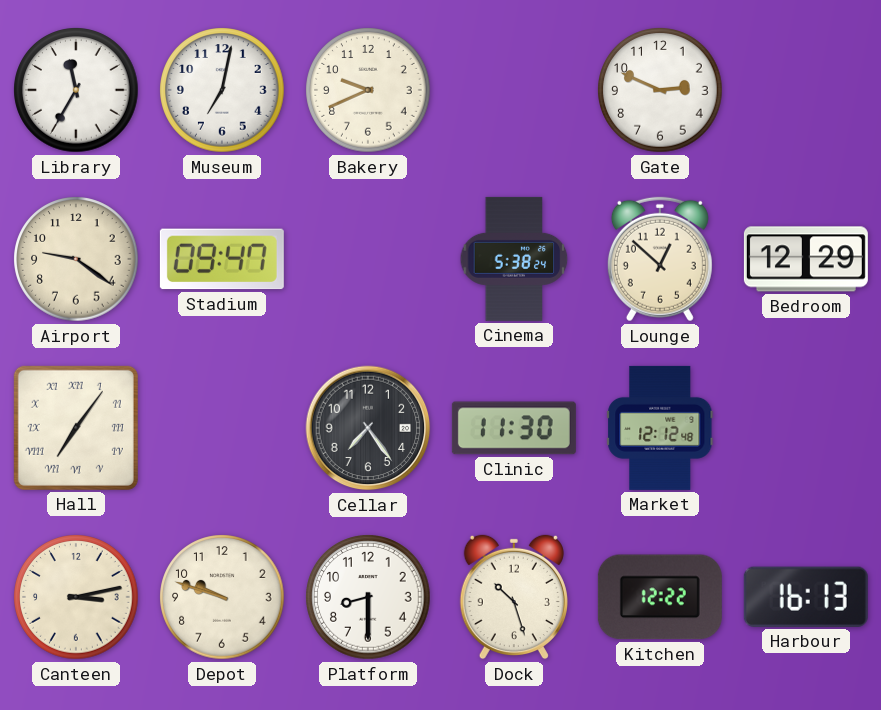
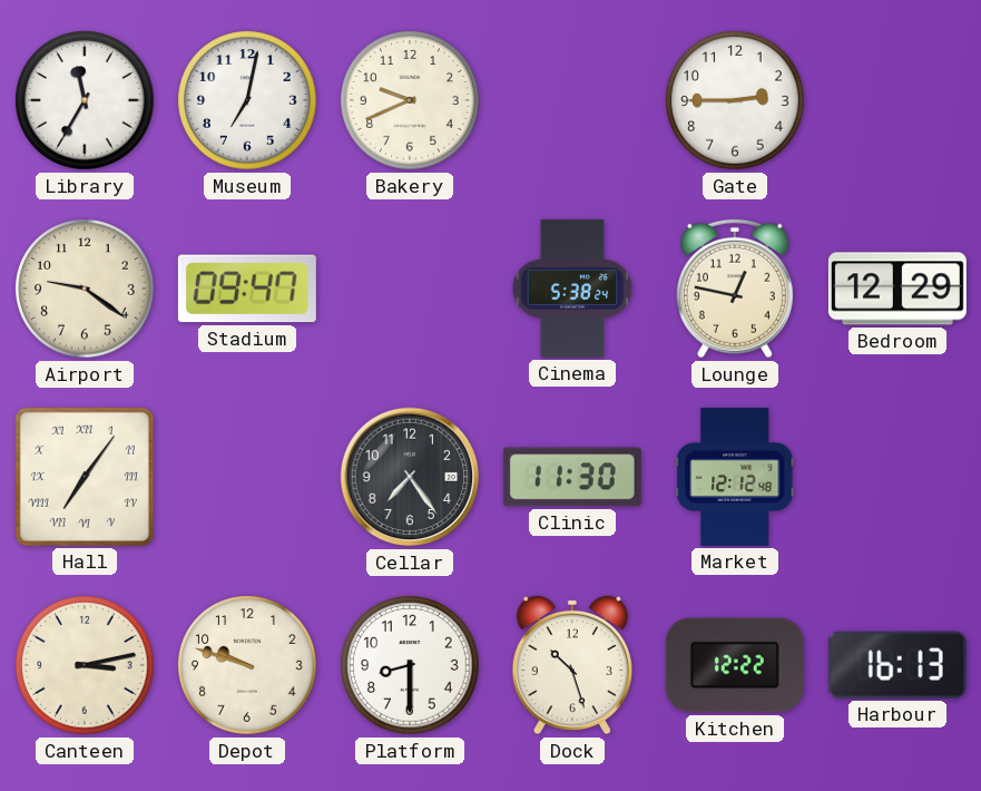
Gate: 2:49 -> 2:45
Lounge: 12:52 -> 12:47
